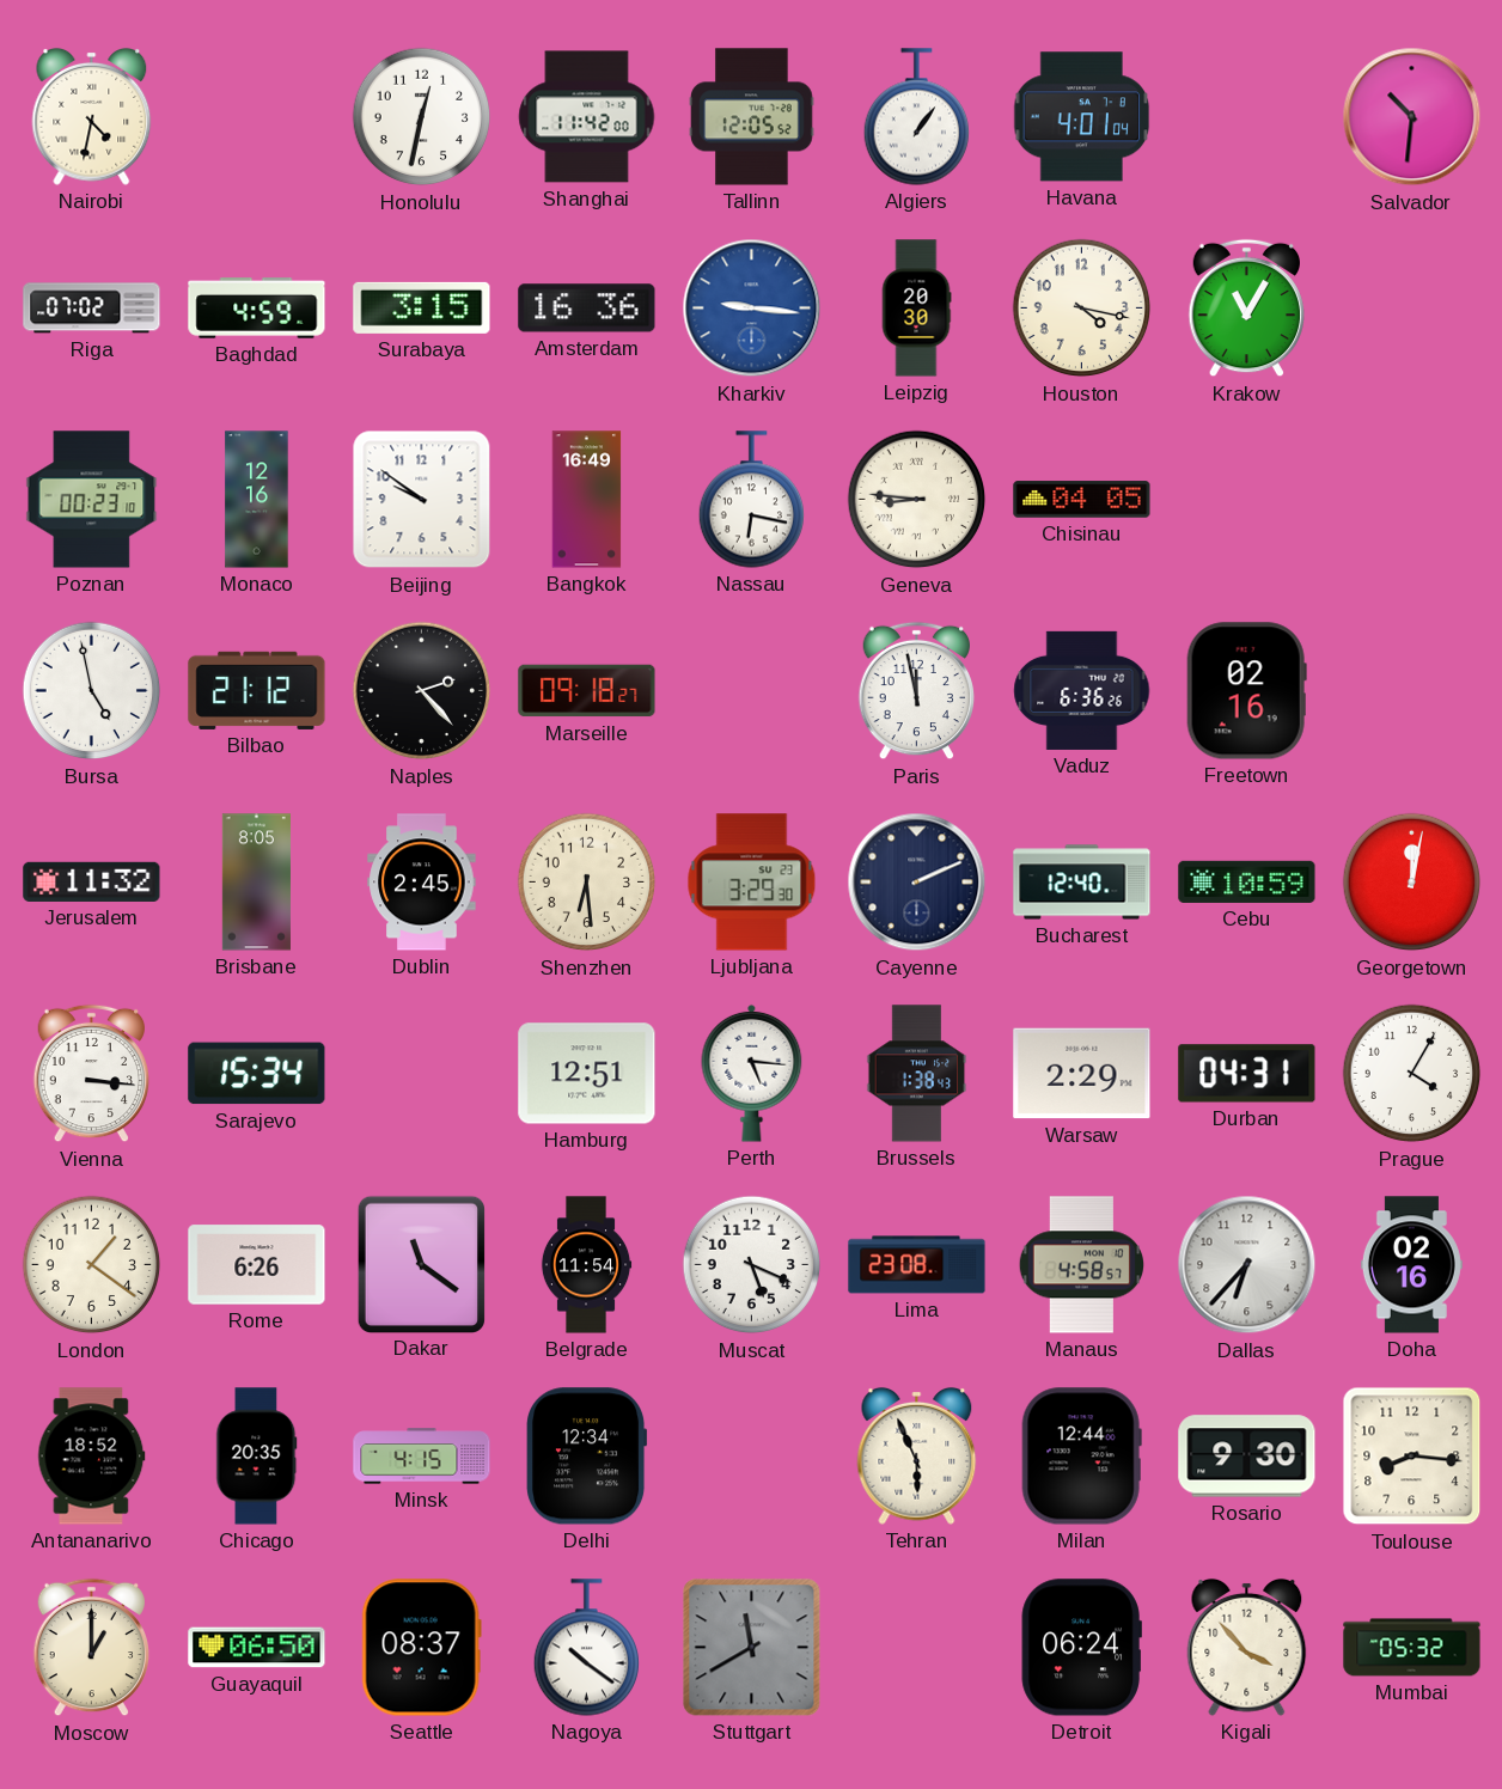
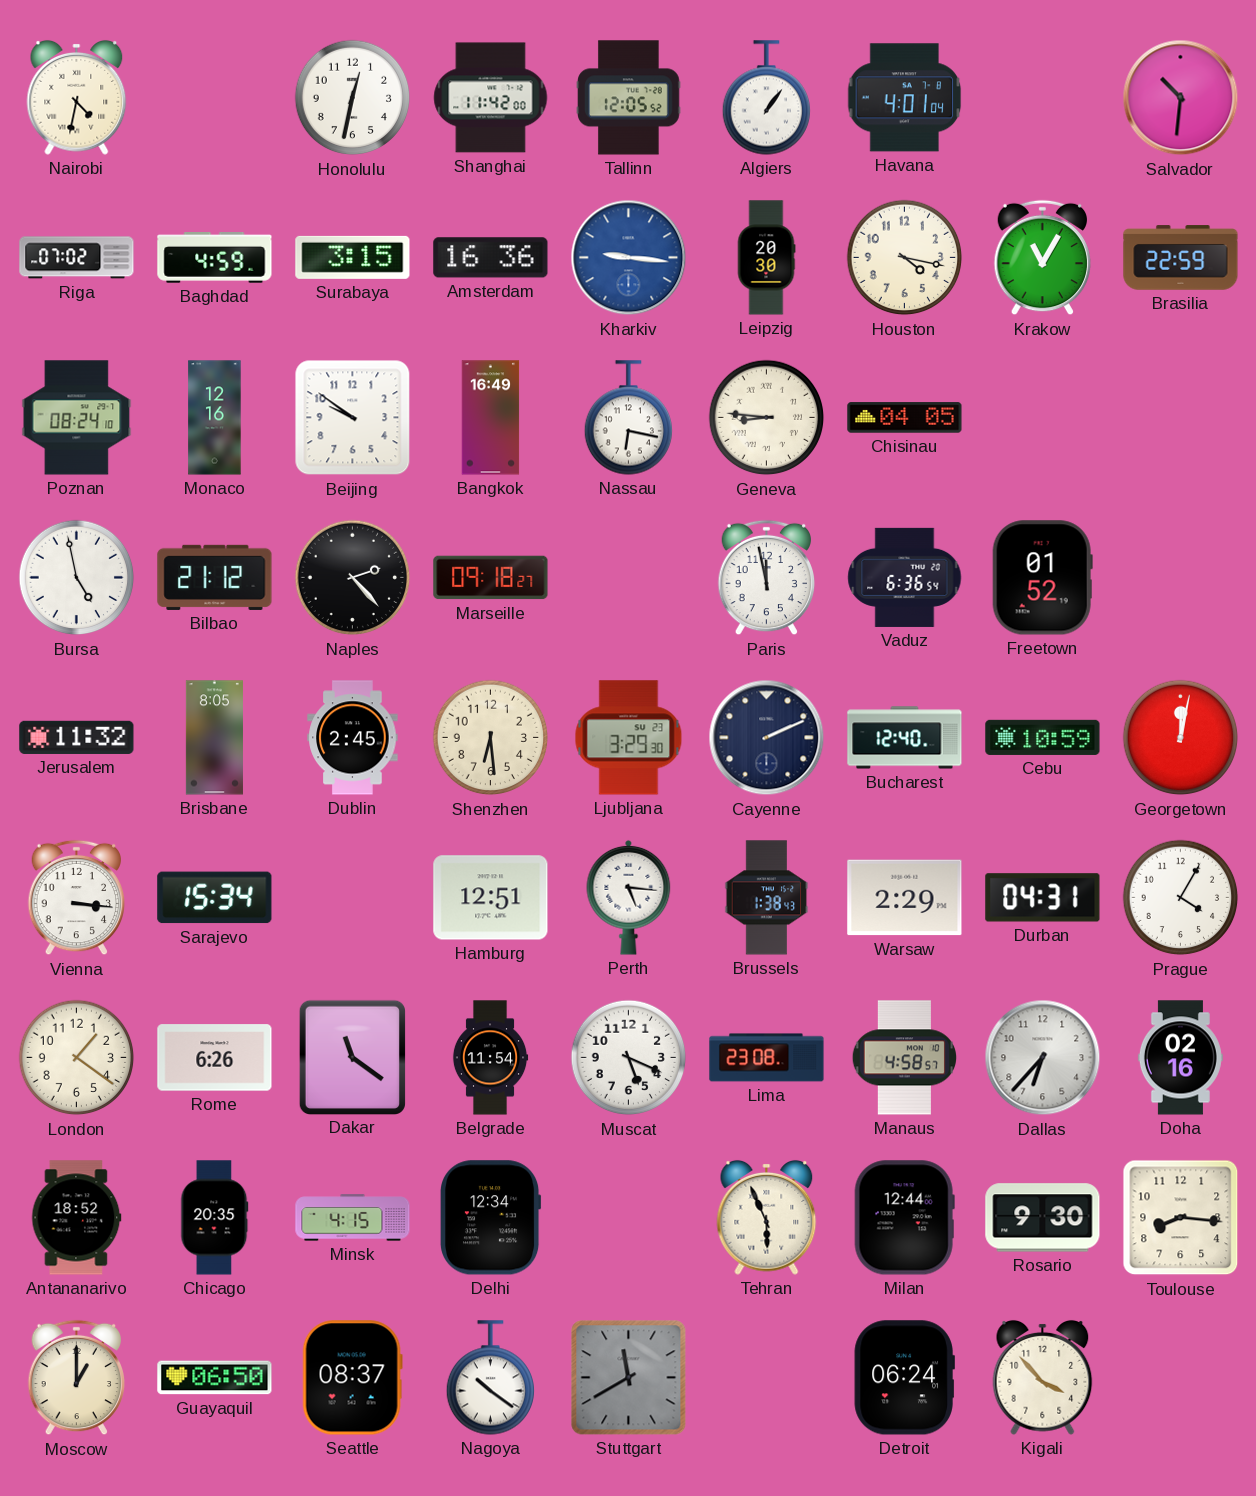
Brasilia: none -> 22:59
Poznan: 00:23 -> 08:24
Vaduz: 6:36:26 -> 6:36:54
Freetown: 02:16 -> 01:52
Mumbai: 05:32 -> none
